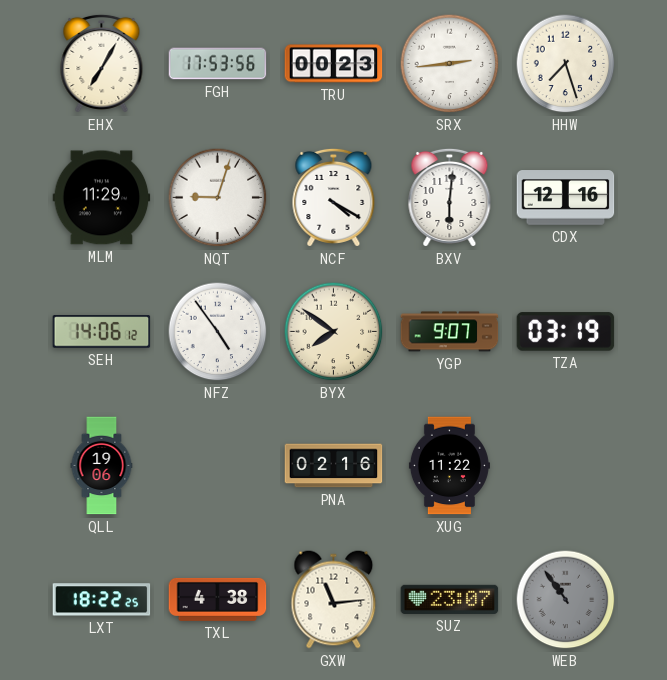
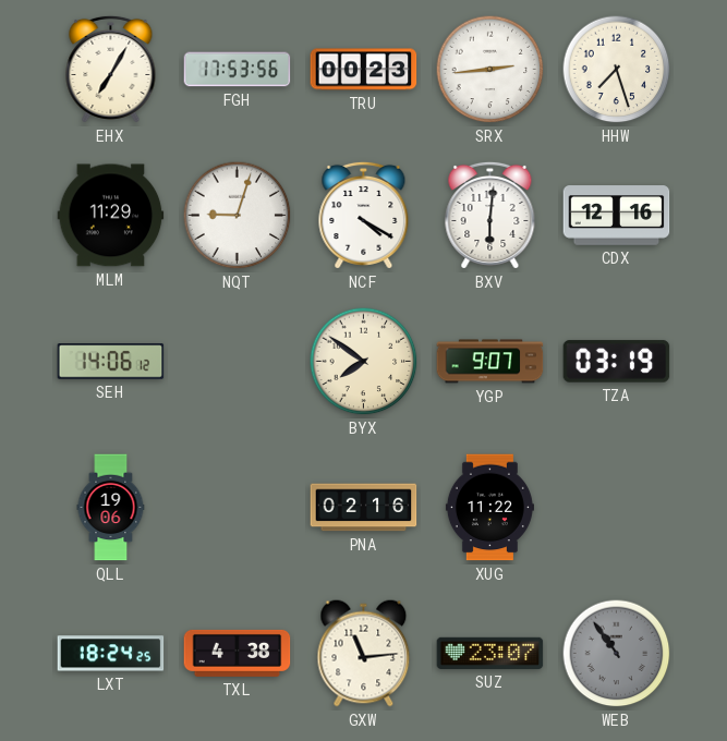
NFZ: 4:54 -> none
LXT: 18:22 -> 18:24
